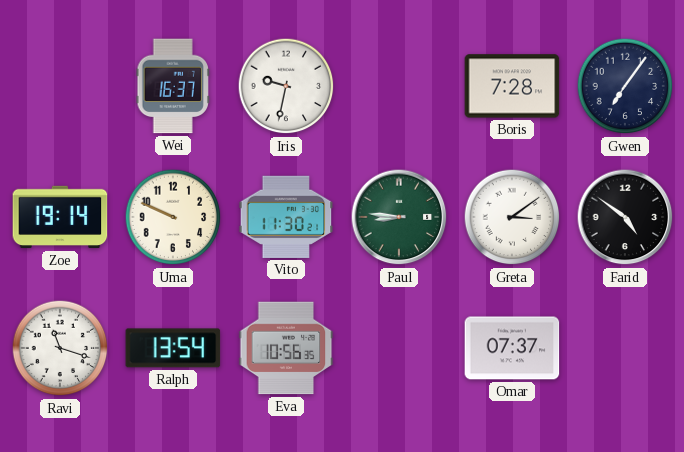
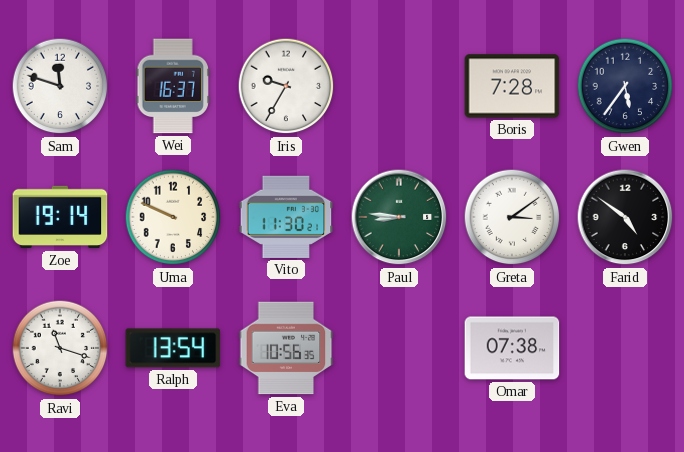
Sam: none -> 11:48
Iris: 9:32 -> 9:35
Gwen: 7:06 -> 5:36
Omar: 07:37 -> 07:38
